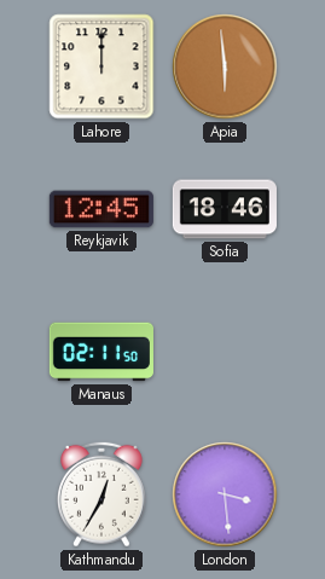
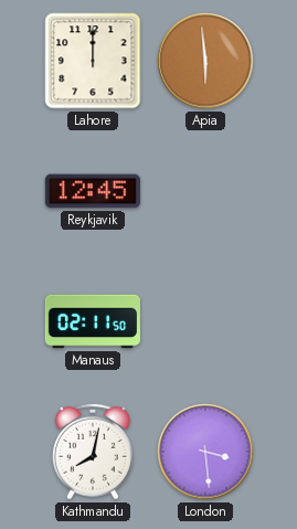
Sofia: 18:46 -> none
Kathmandu: 12:35 -> 8:02
